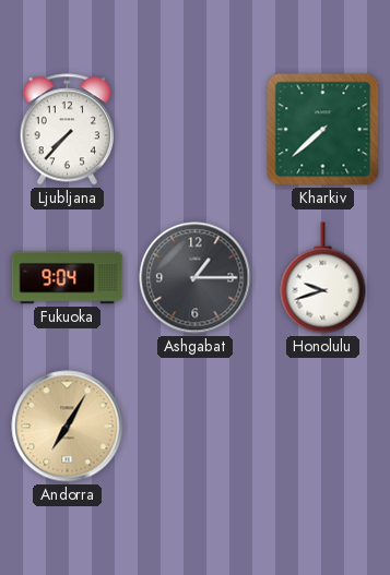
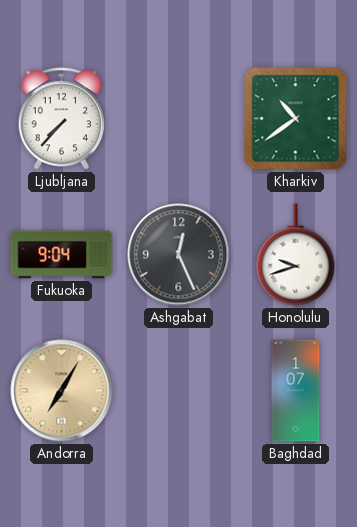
Kharkiv: 7:38 -> 10:39
Ashgabat: 1:15 -> 12:26
Baghdad: none -> 1:07
